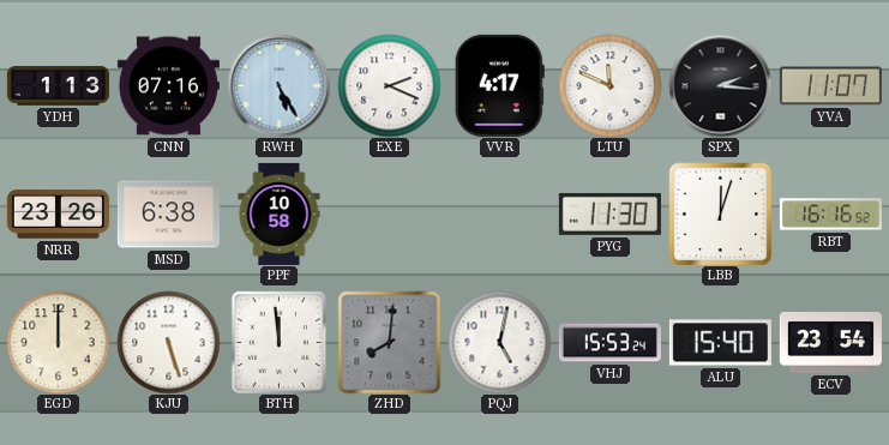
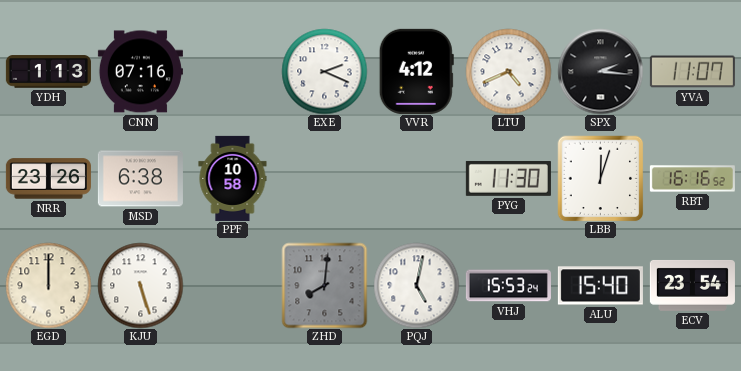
RWH: 5:25 -> none
VVR: 4:17 -> 4:12
LTU: 11:49 -> 4:41
BTH: 11:59 -> none
